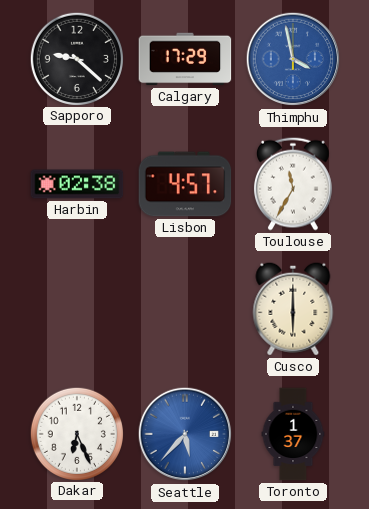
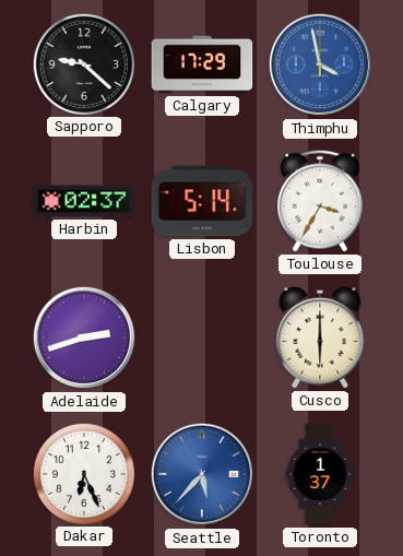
Harbin: 02:38 -> 02:37
Lisbon: 4:57 -> 5:14
Toulouse: 11:35 -> 3:35
Adelaide: none -> 2:42
